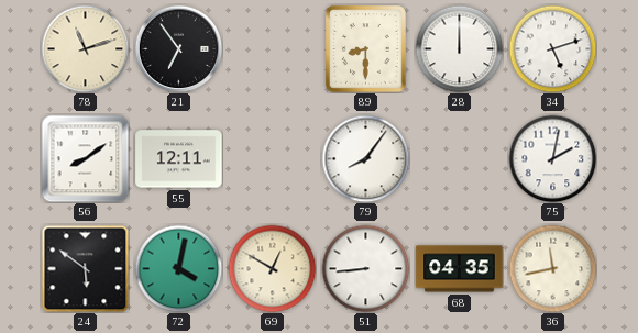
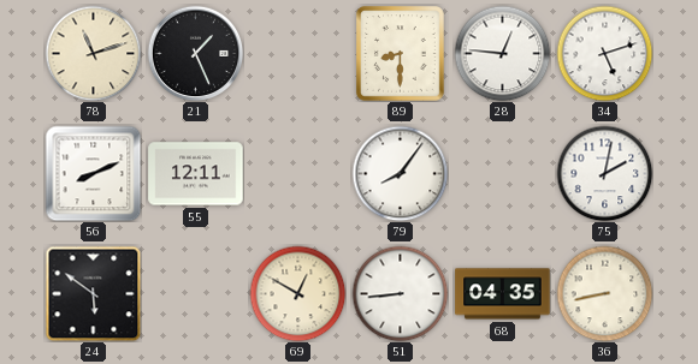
21: 6:54 -> 1:26
28: 12:00 -> 12:46
56: 8:09 -> 8:11
72: 4:02 -> none
36: 11:43 -> 8:43
